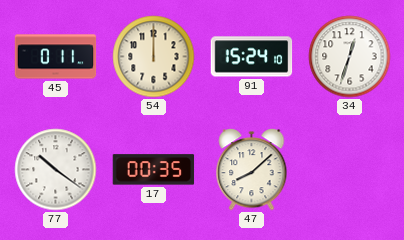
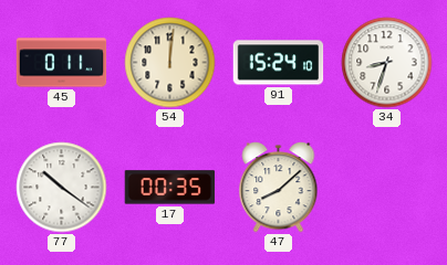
54: 12:00 -> 12:01
34: 12:33 -> 8:33
